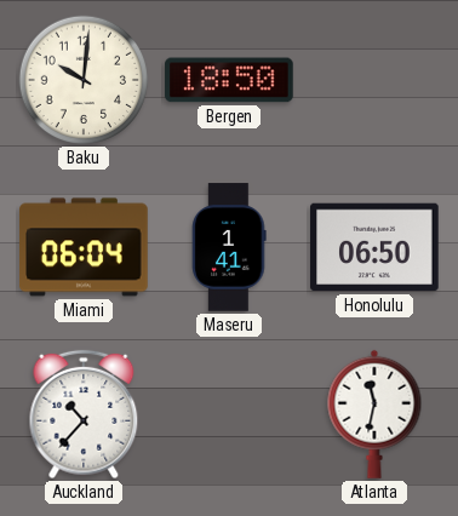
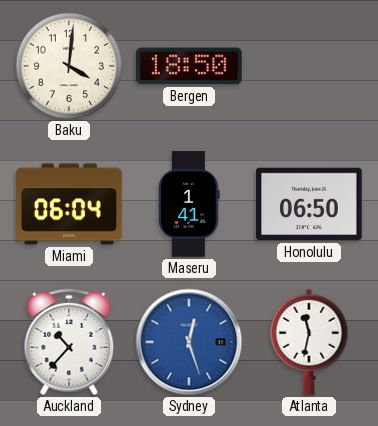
Baku: 10:01 -> 4:01
Sydney: none -> 12:27
